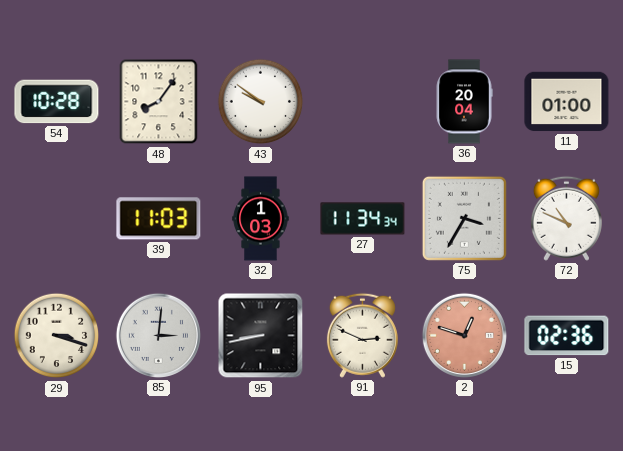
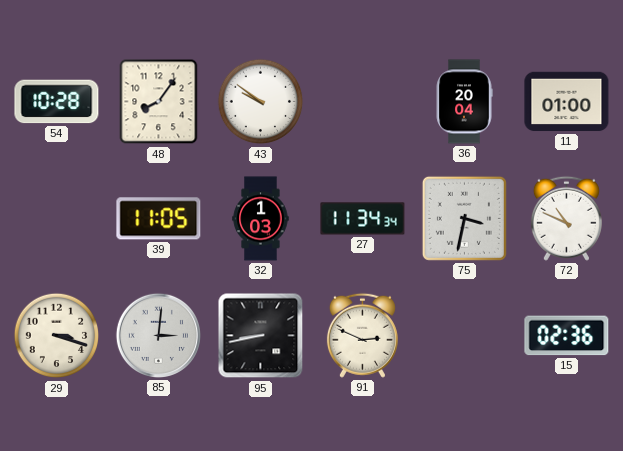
39: 11:03 -> 11:05
75: 3:35 -> 3:32
2: 12:48 -> none
